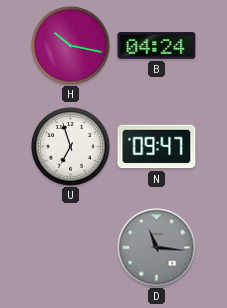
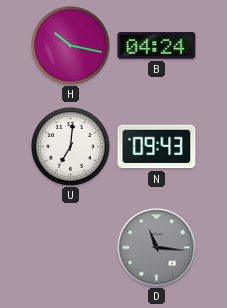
U: 6:57 -> 7:01
N: 09:47 -> 09:43
